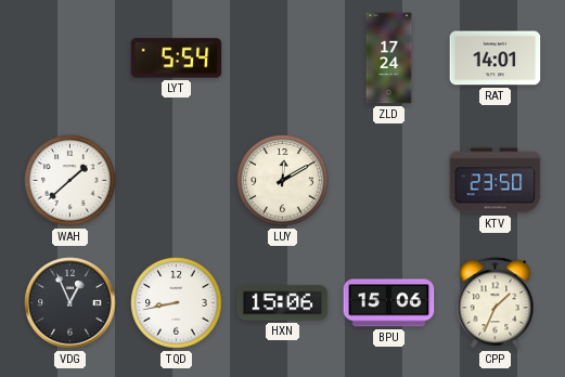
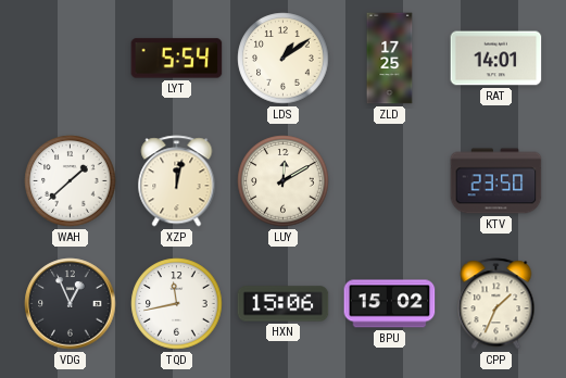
LDS: none -> 1:09
ZLD: 17:24 -> 17:25
XZP: none -> 12:02
TQD: 8:43 -> 11:43
BPU: 15:06 -> 15:02
